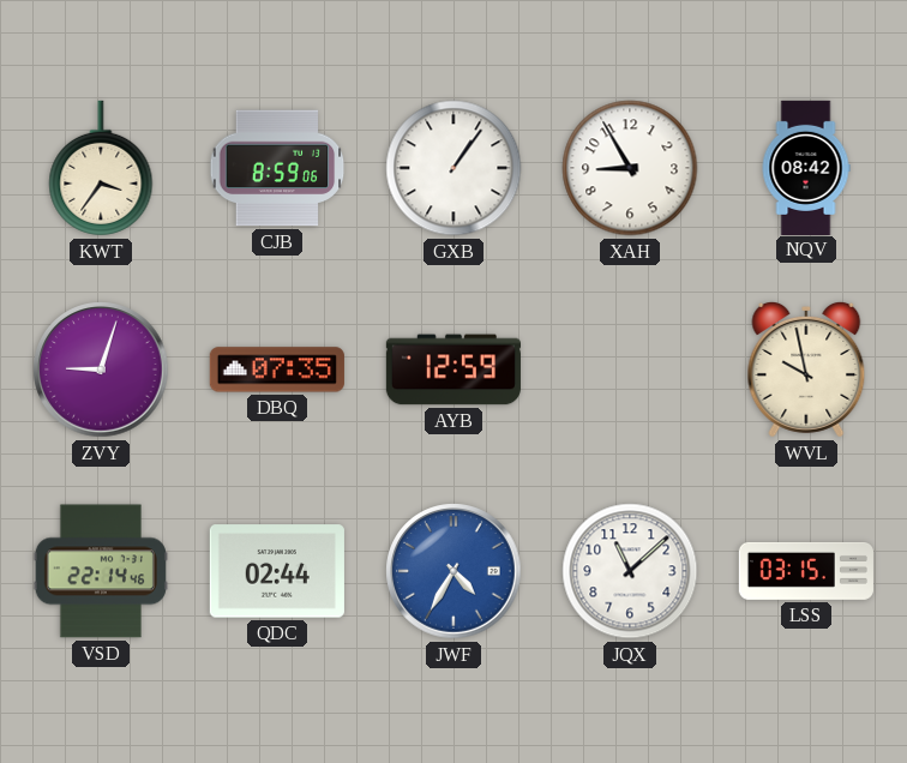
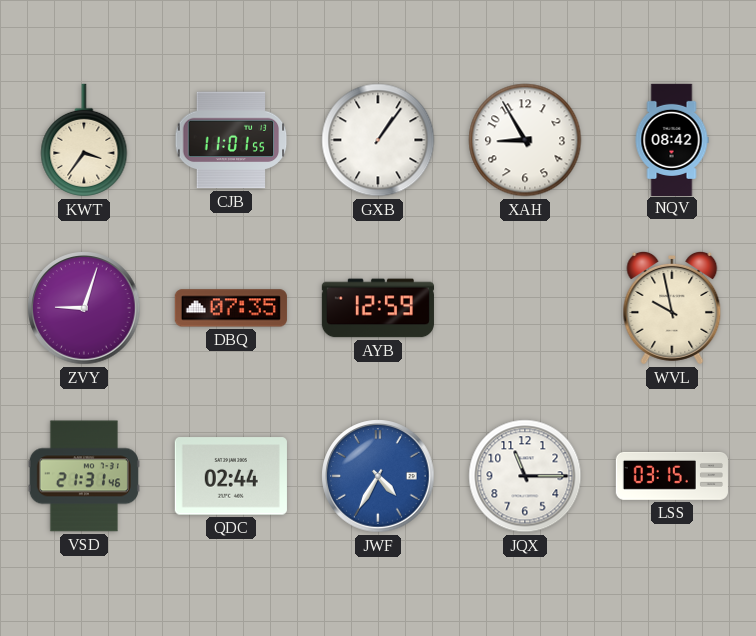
CJB: 8:59 -> 11:01
VSD: 22:14 -> 21:31
JQX: 11:08 -> 11:15
